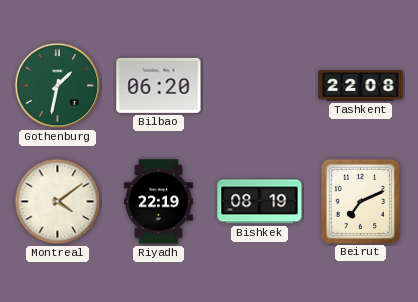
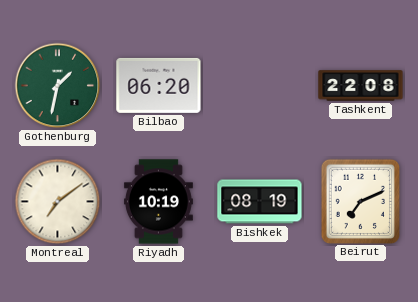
Montreal: 4:09 -> 7:09
Riyadh: 22:19 -> 10:19
